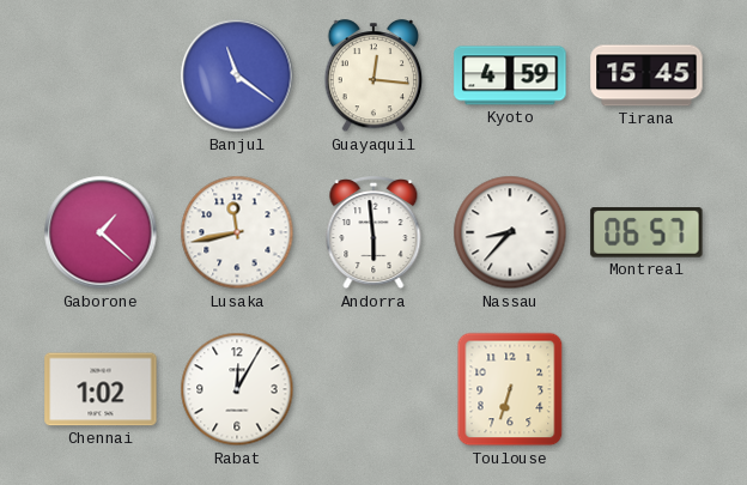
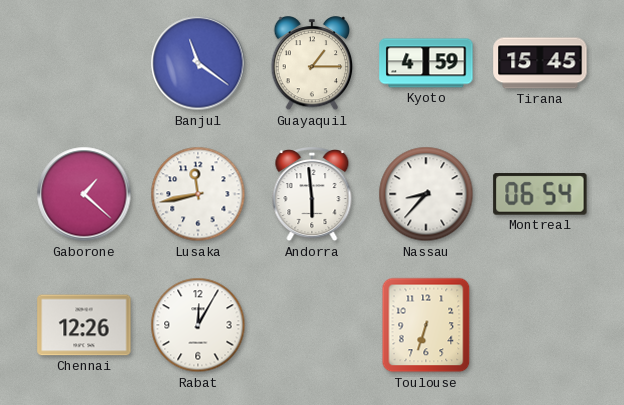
Guayaquil: 12:16 -> 1:15
Montreal: 06:57 -> 06:54
Chennai: 1:02 -> 12:26
